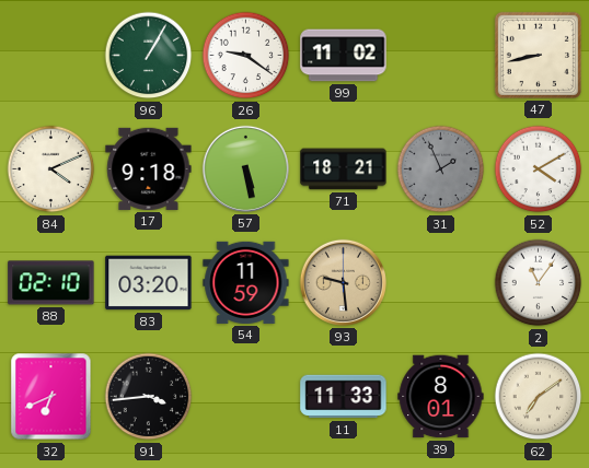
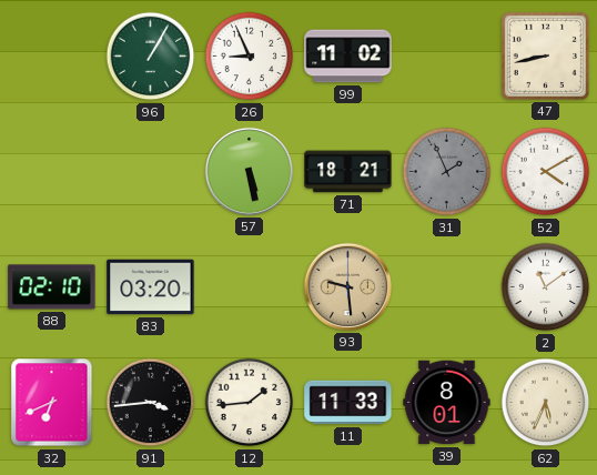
26: 9:21 -> 8:56
84: 4:11 -> none
17: 9:18 -> none
54: 11:59 -> none
2: 11:06 -> 11:09
12: none -> 1:44
62: 7:09 -> 5:34
